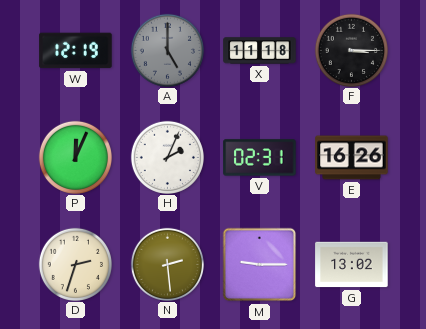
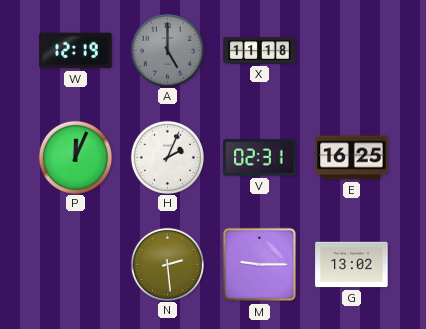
F: 3:15 -> none
E: 16:26 -> 16:25
D: 2:33 -> none
